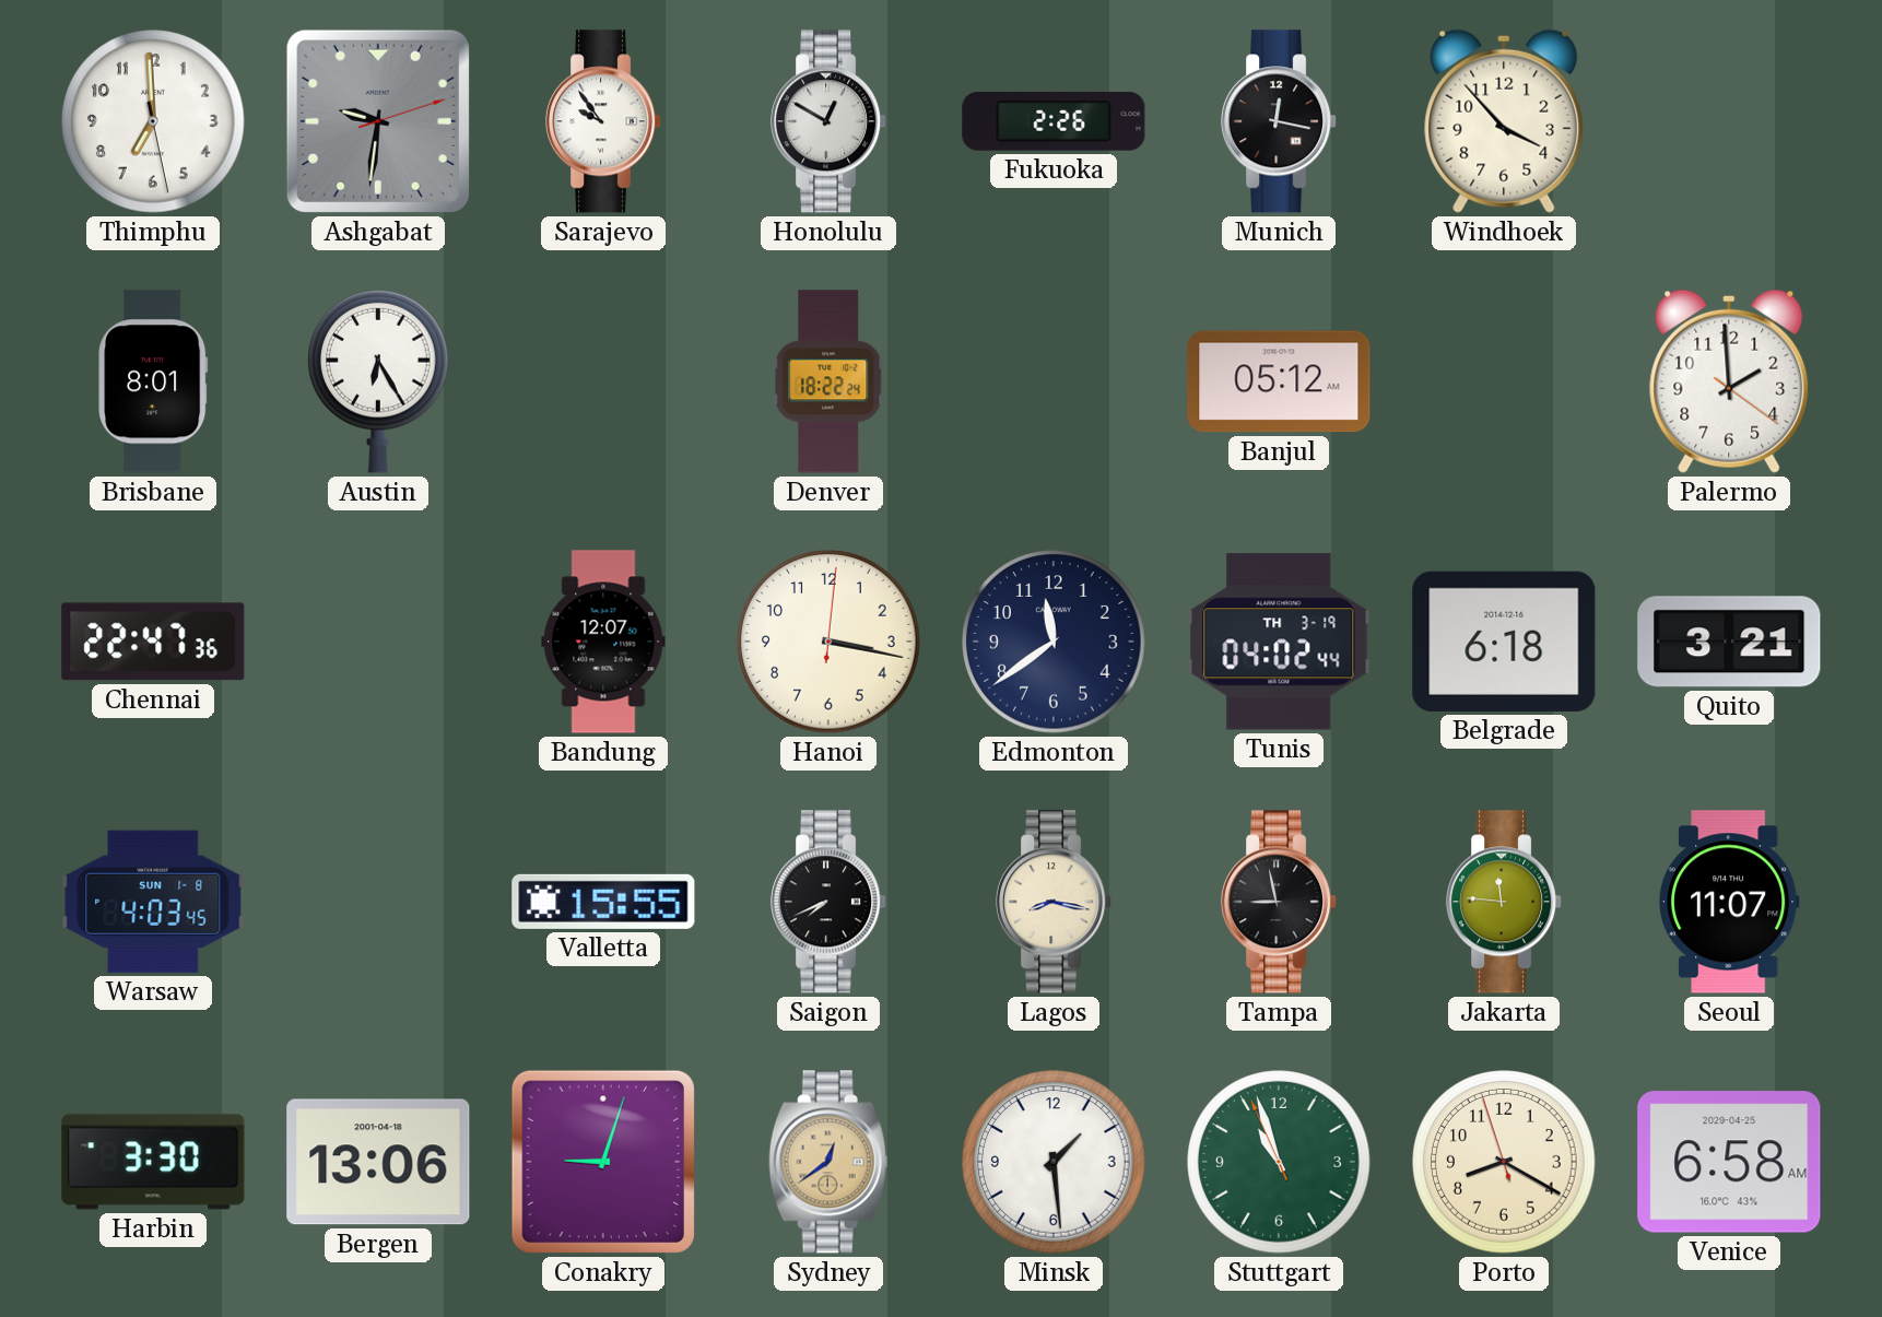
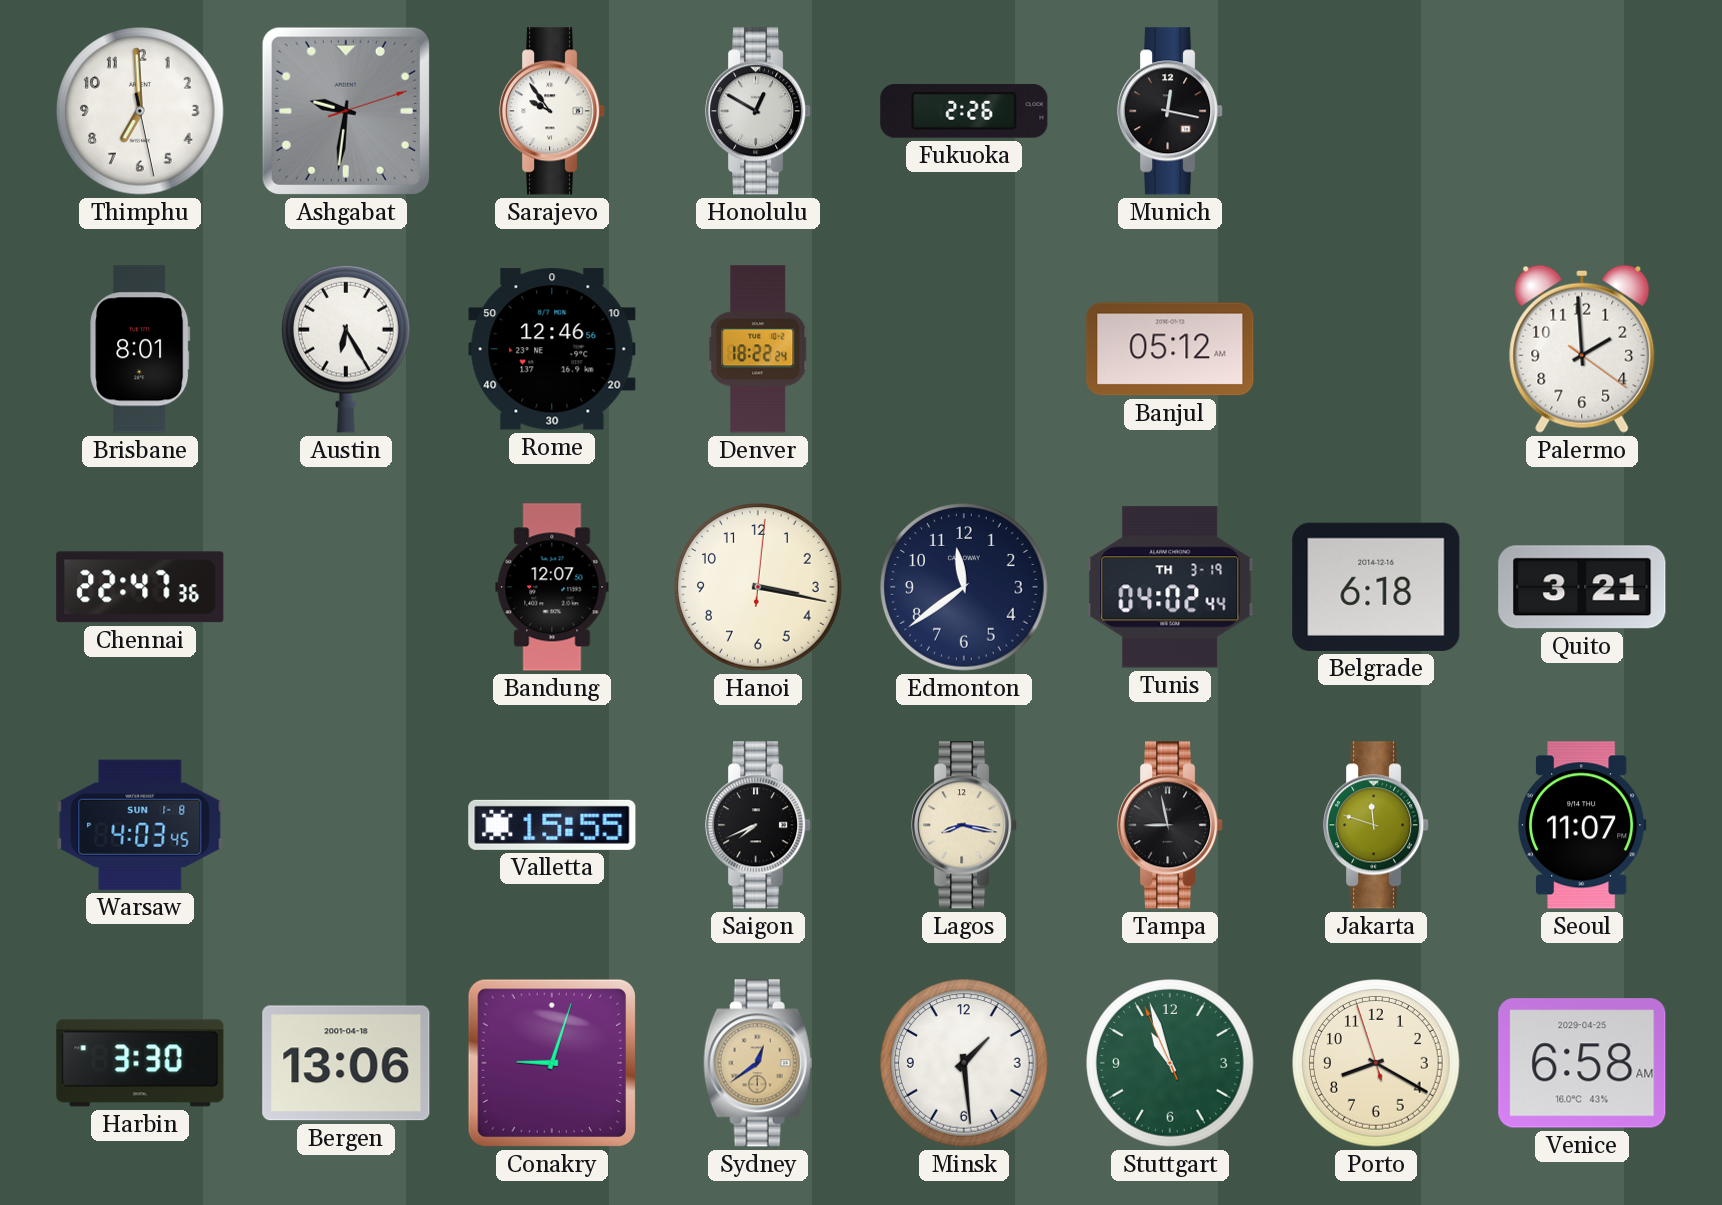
Windhoek: 3:53 -> none
Rome: none -> 12:46
Jakarta: 11:46 -> 11:48
